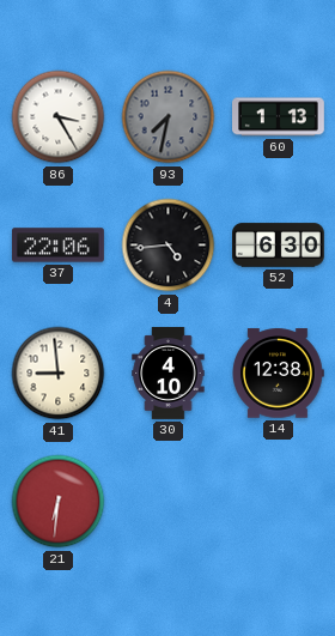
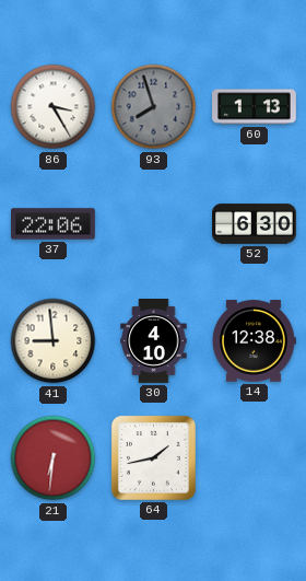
93: 7:32 -> 7:57
4: 4:44 -> none
64: none -> 1:43
